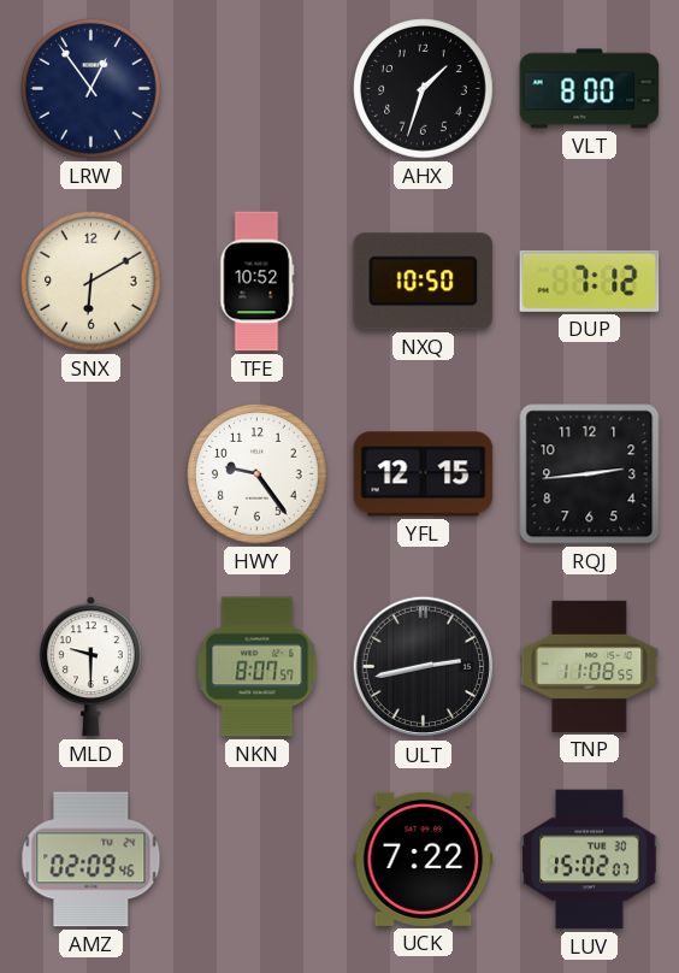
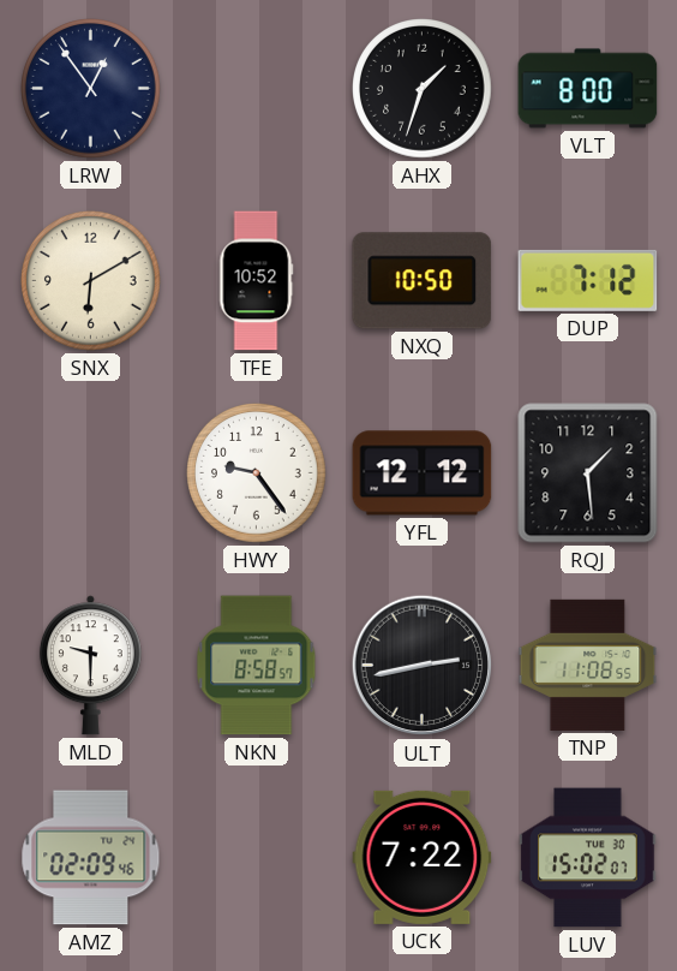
YFL: 12:15 -> 12:12
RQJ: 2:44 -> 1:29
NKN: 8:07 -> 8:58
